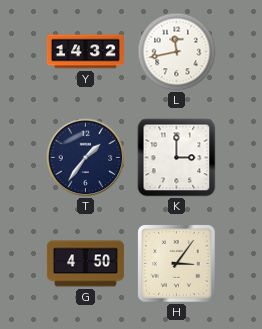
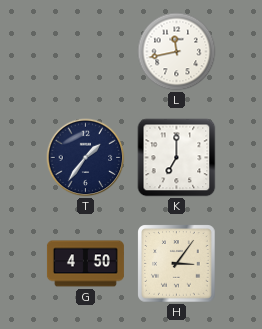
Y: 14:32 -> none
K: 3:00 -> 7:00
